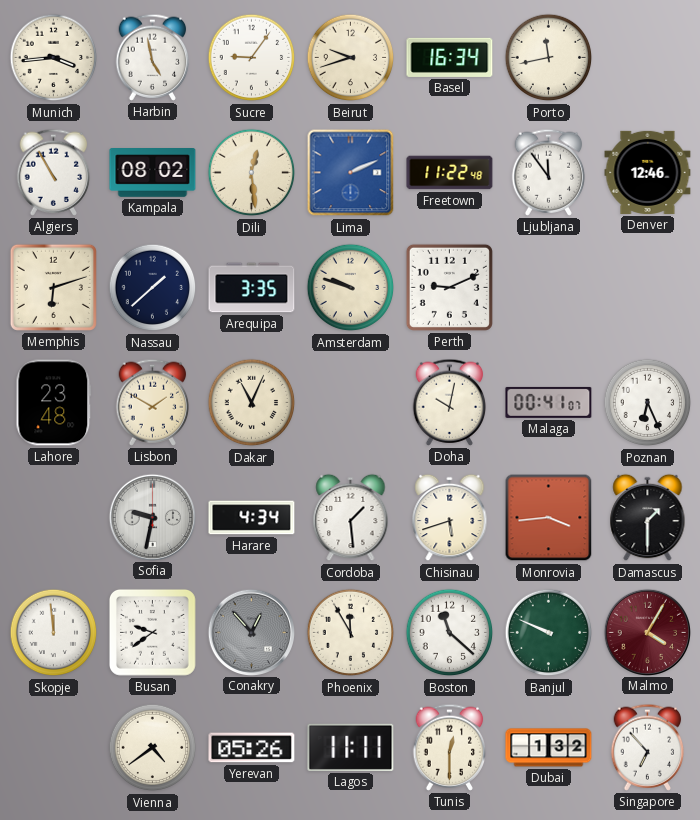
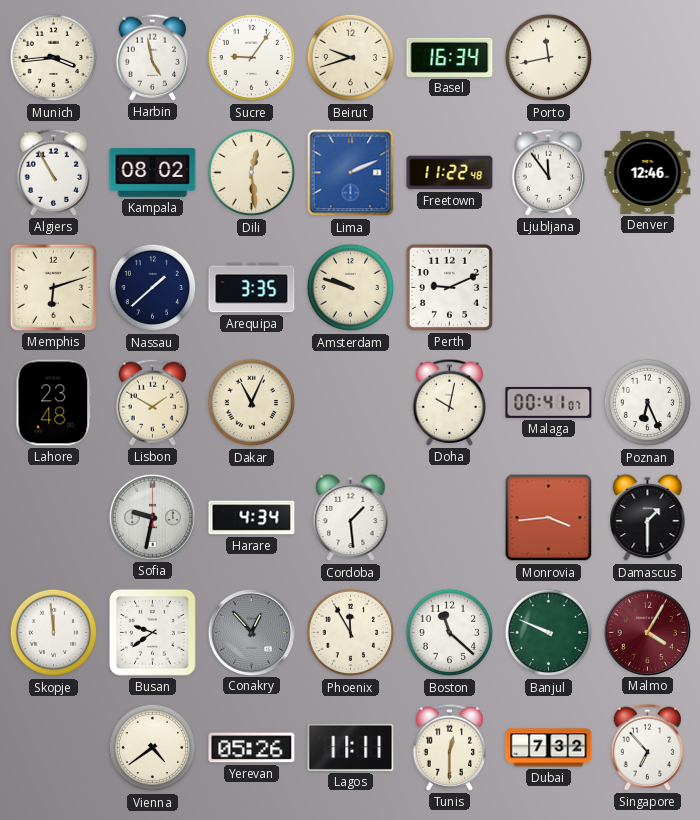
Chisinau: 5:42 -> none
Dubai: 1:32 -> 7:32
